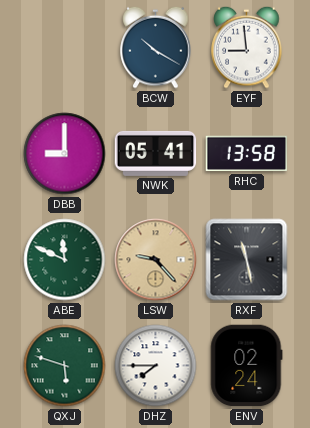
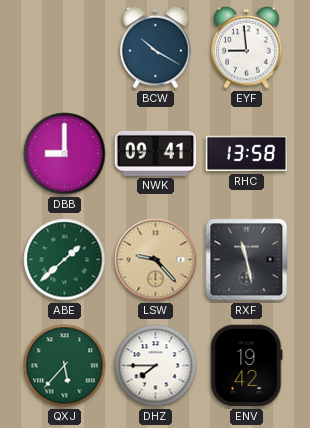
NWK: 05:41 -> 09:41
ABE: 11:49 -> 1:38
QXJ: 5:48 -> 5:37
ENV: 02:24 -> 19:42
